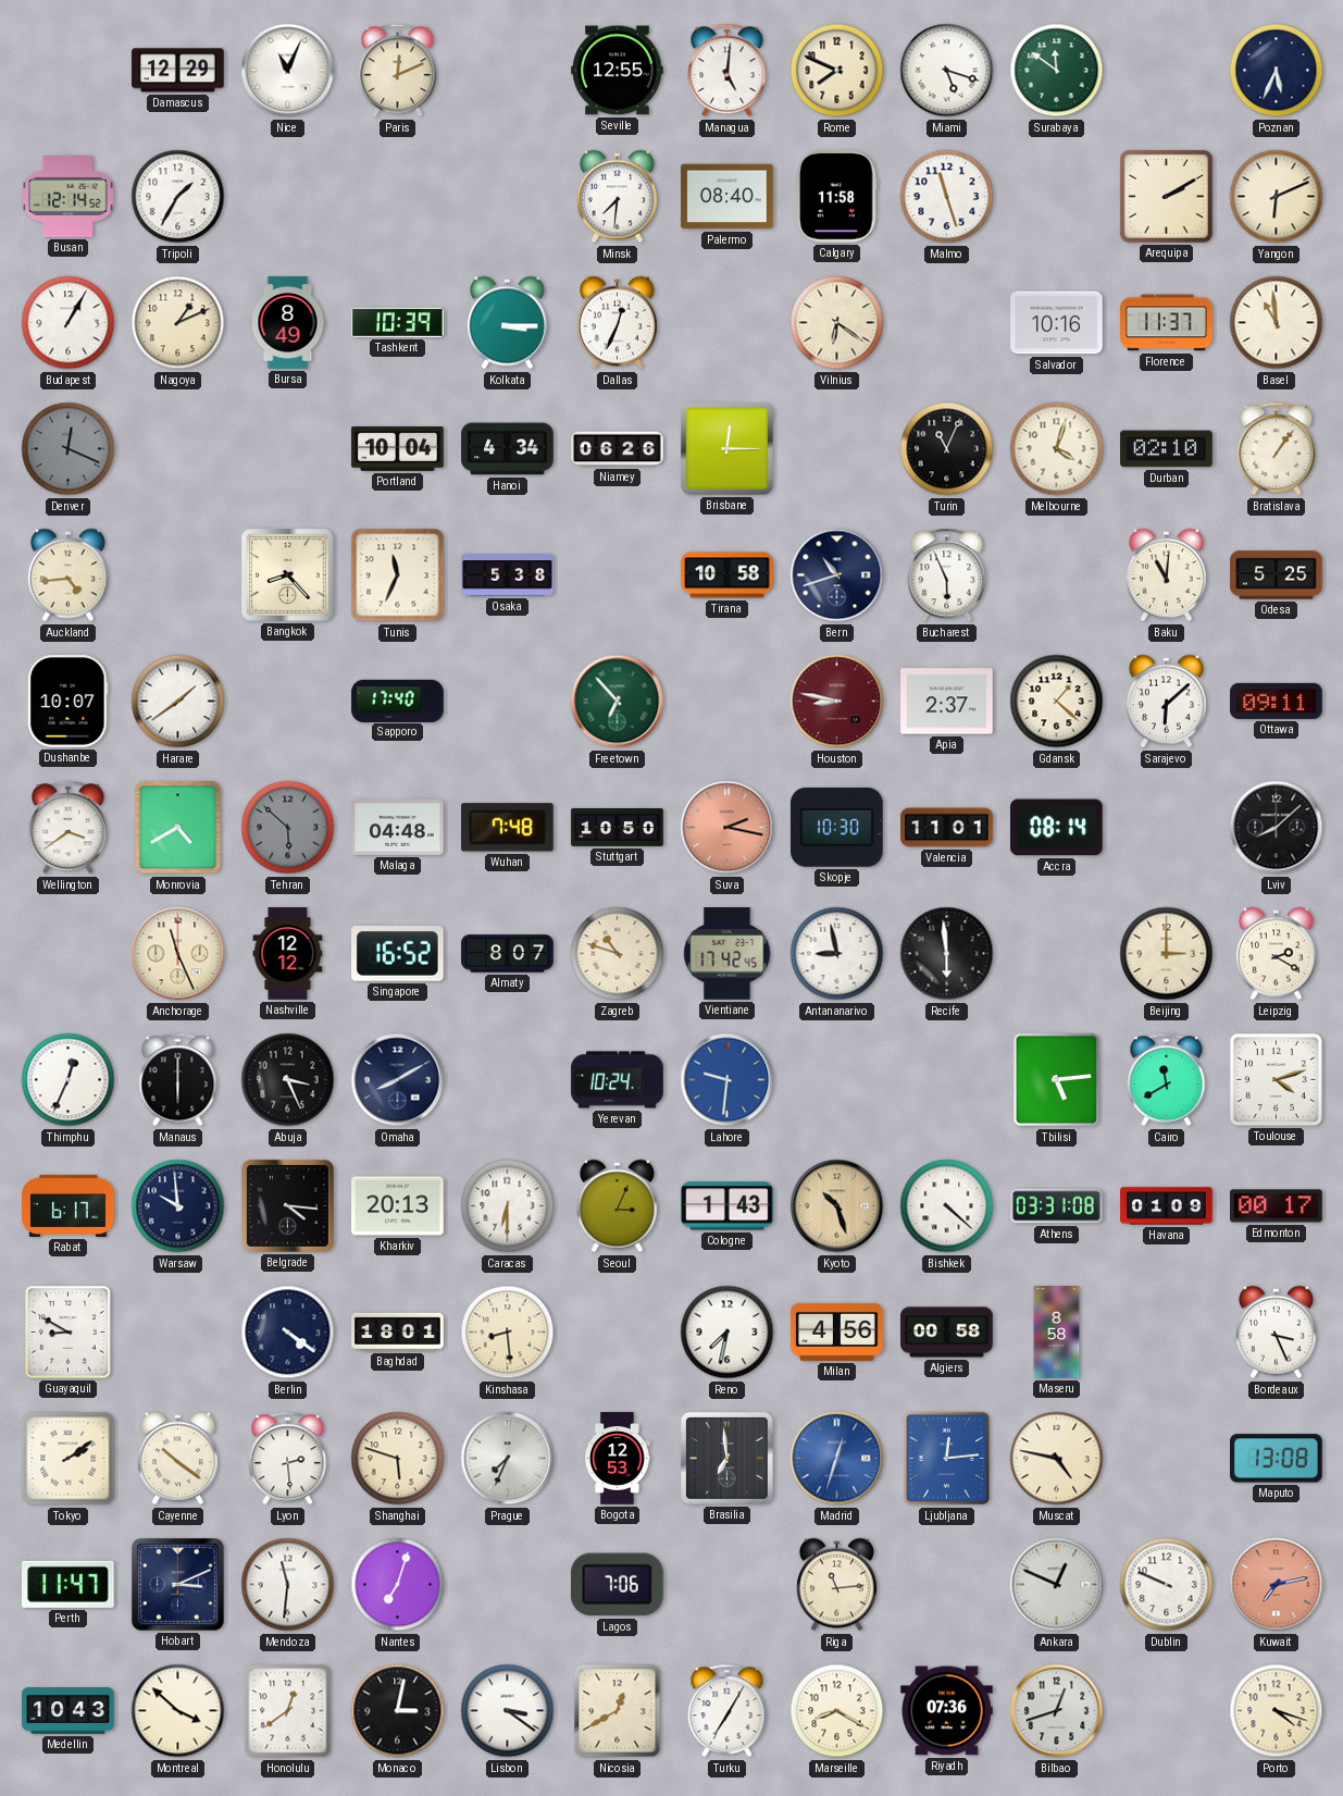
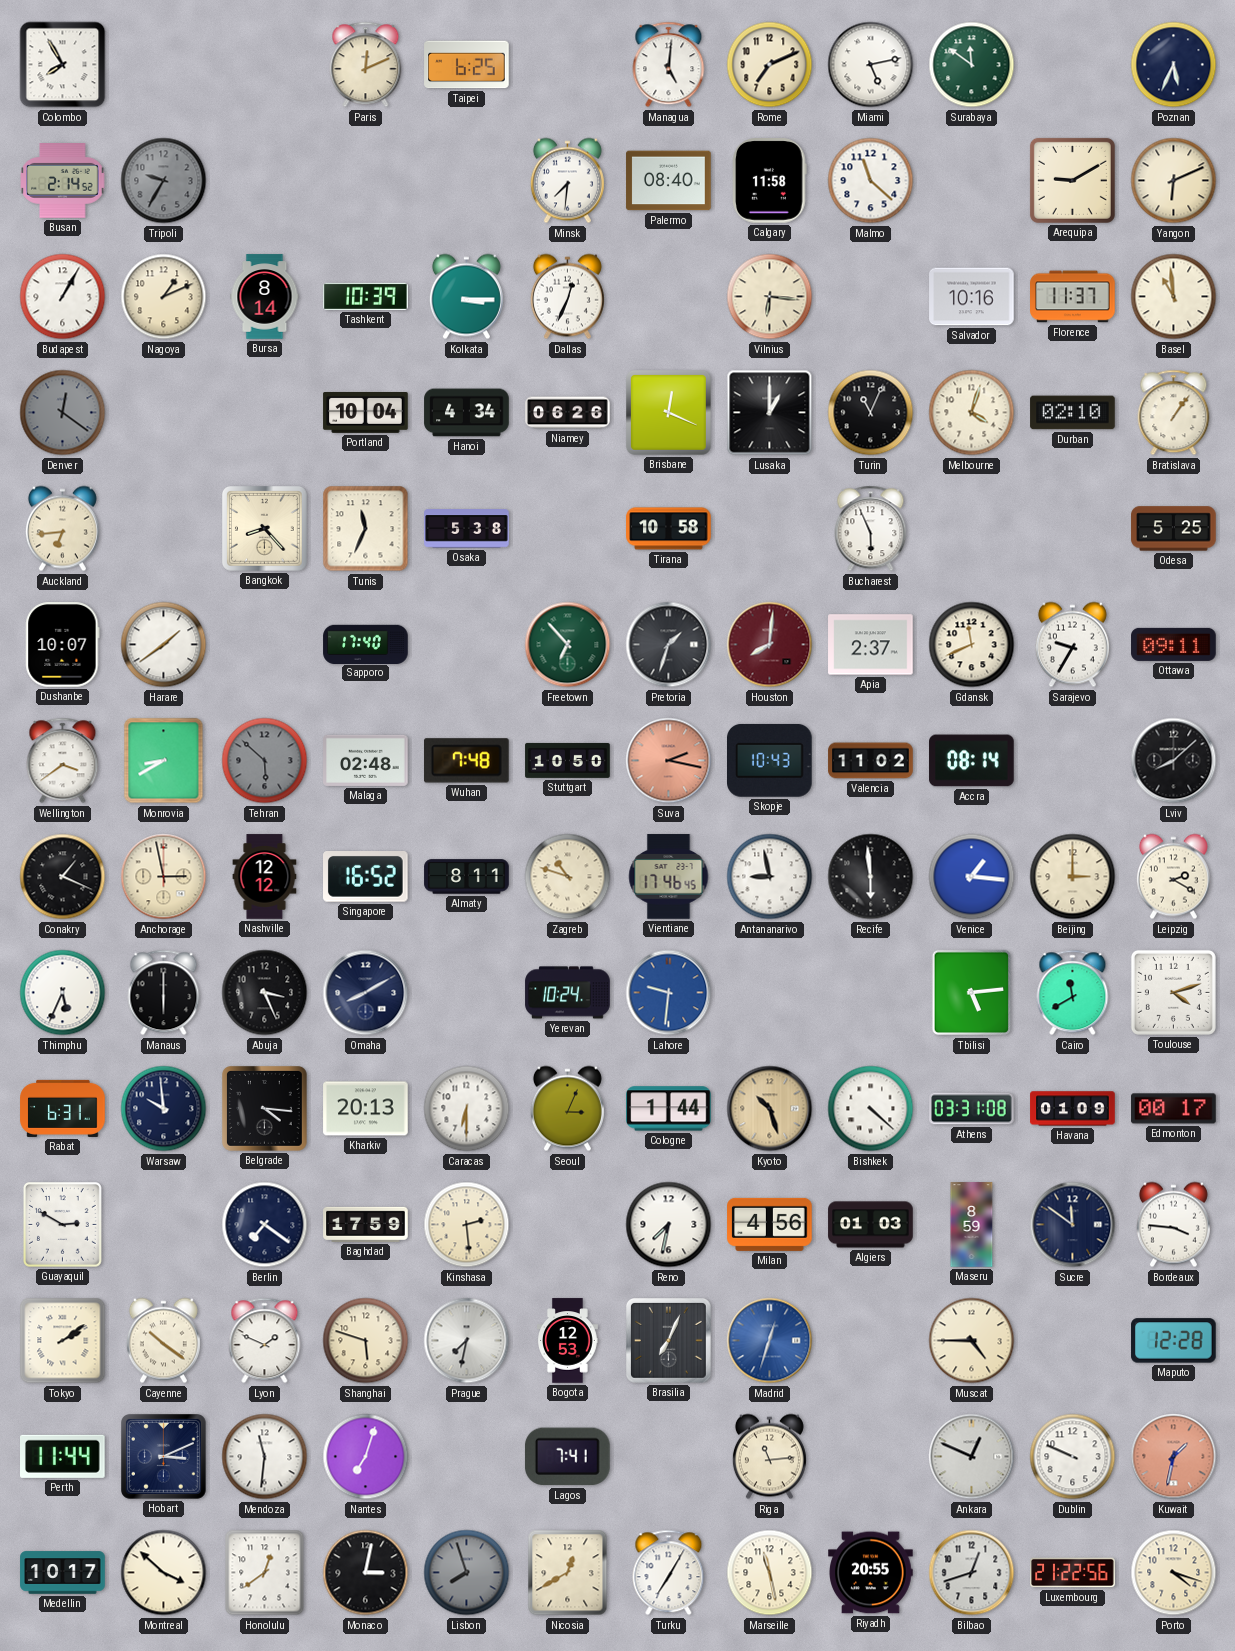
Colombo: none -> 7:55
Damascus: 12:29 -> none
Nice: 11:04 -> none
Taipei: none -> 6:25
Seville: 12:55 -> none
Rome: 7:49 -> 7:11
Miami: 5:18 -> 5:13
Busan: 12:14 -> 2:14
Tripoli: 1:35 -> 9:35
Tripoli dial: white -> grey
Malmo: 11:27 -> 11:22
Arequipa: 2:10 -> 9:10
Bursa: 8:49 -> 8:14
Vilnius: 6:21 -> 6:16
Denver: 12:19 -> 12:21
Brisbane: 12:15 -> 12:19
Lusaka: none -> 1:00
Auckland: 4:44 -> 6:44
Bern: 10:42 -> none
Baku: 11:01 -> none
Pretoria: none -> 1:33
Houston: 8:47 -> 8:01
Gdansk: 1:22 -> 11:41
Sarajevo: 6:08 -> 9:35
Monrovia: 4:40 -> 8:40
Malaga: 04:48 -> 02:48
Skopje: 10:30 -> 10:43
Valencia: 11:01 -> 11:02
Conakry: none -> 1:19
Anchorage: 11:26 -> 2:58
Almaty: 8:07 -> 8:11
Vientiane: 17:42 -> 17:46
Venice: none -> 1:16
Thimphu: 12:34 -> 5:34
Rabat: 6:17 -> 6:31
Cologne: 1:43 -> 1:44
Guayaquil: 8:50 -> 2:50
Berlin: 4:21 -> 7:21
Baghdad: 18:01 -> 17:59
Kinshasa: 8:29 -> 2:29
Algiers: 00:58 -> 01:03
Maseru: 8:58 -> 8:59
Sucre: none -> 11:51
Bordeaux: 3:26 -> 3:46
Lyon: 2:29 -> 1:49
Prague: 7:34 -> 7:32
Brasilia: 6:59 -> 7:04
Ljubljana: 12:14 -> none
Muscat: 4:47 -> 4:45
Maputo: 13:08 -> 12:28
Perth: 11:47 -> 11:44
Lagos: 7:06 -> 7:41
Kuwait: 7:13 -> 1:32
Medellin: 10:43 -> 10:17
Lisbon: 3:21 -> 7:57
Lisbon dial: white -> grey
Marseille: 8:20 -> 11:28
Riyadh: 07:36 -> 20:55
Luxembourg: none -> 21:22
